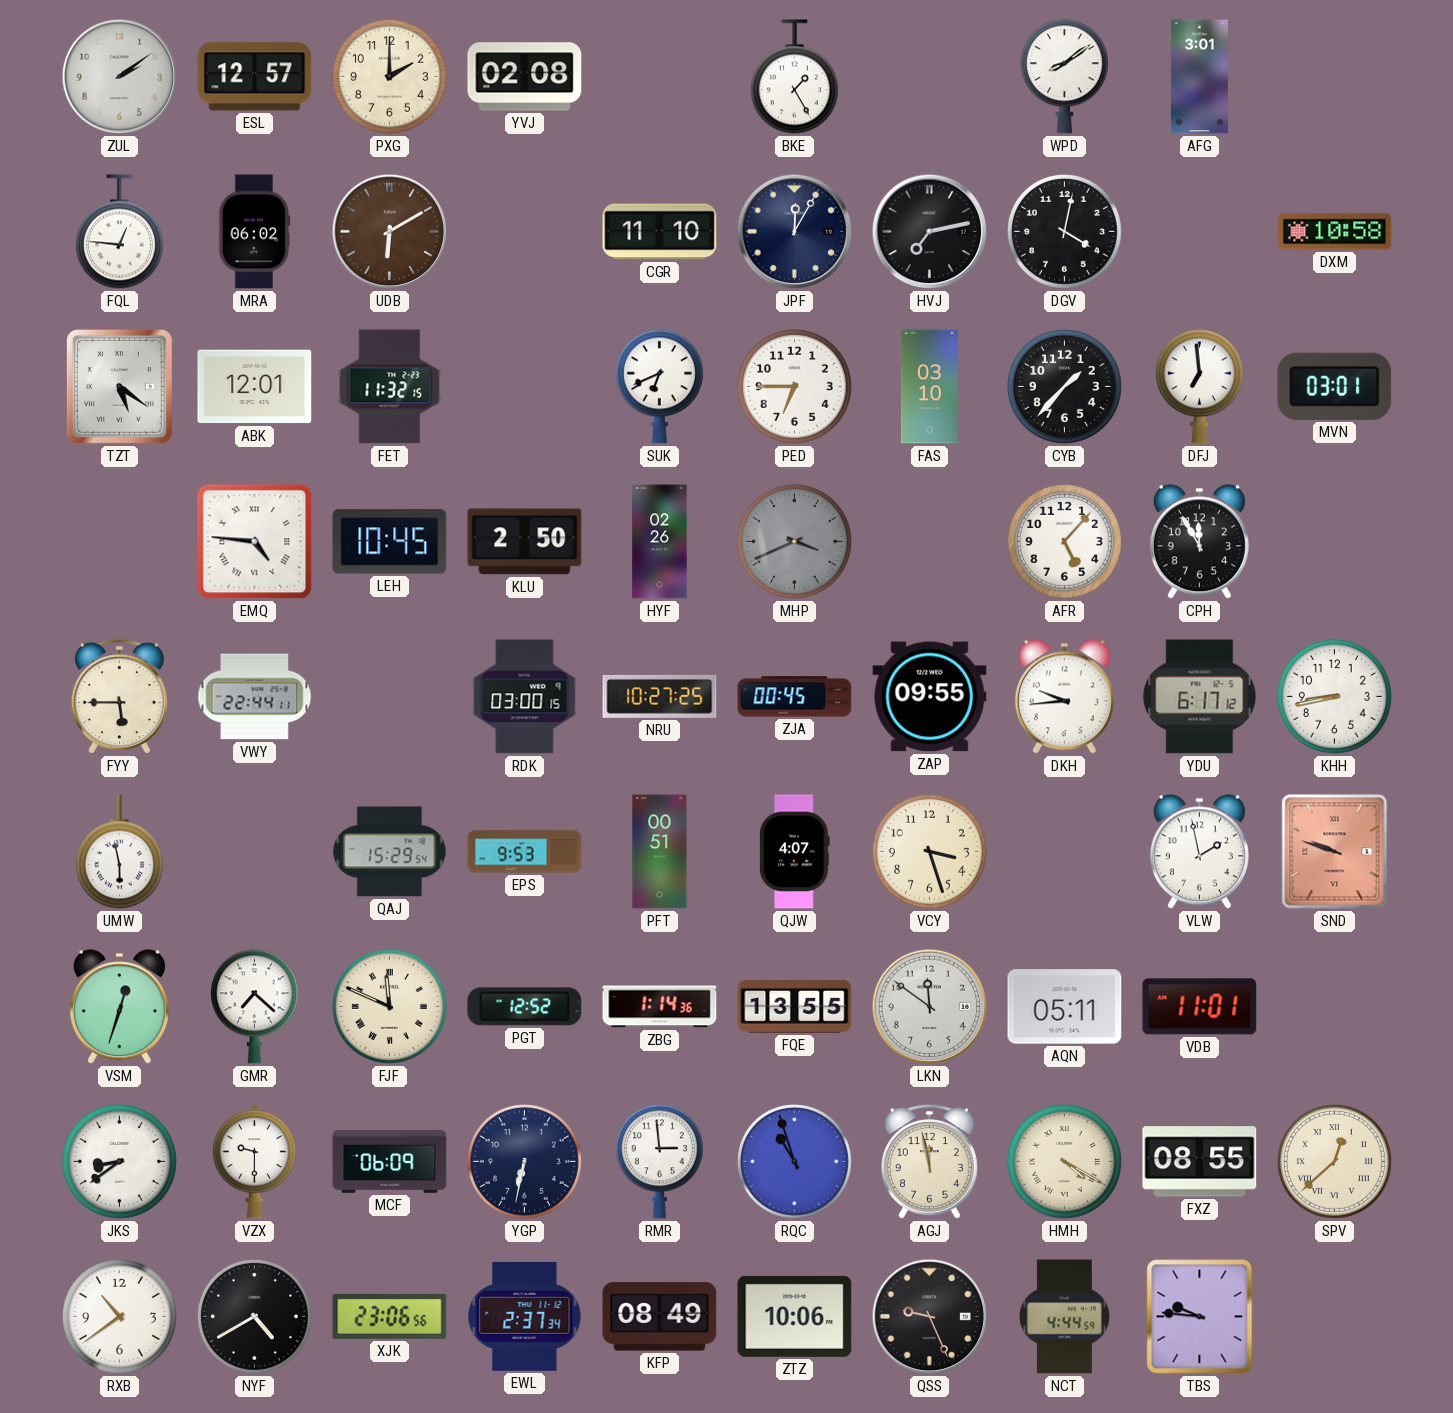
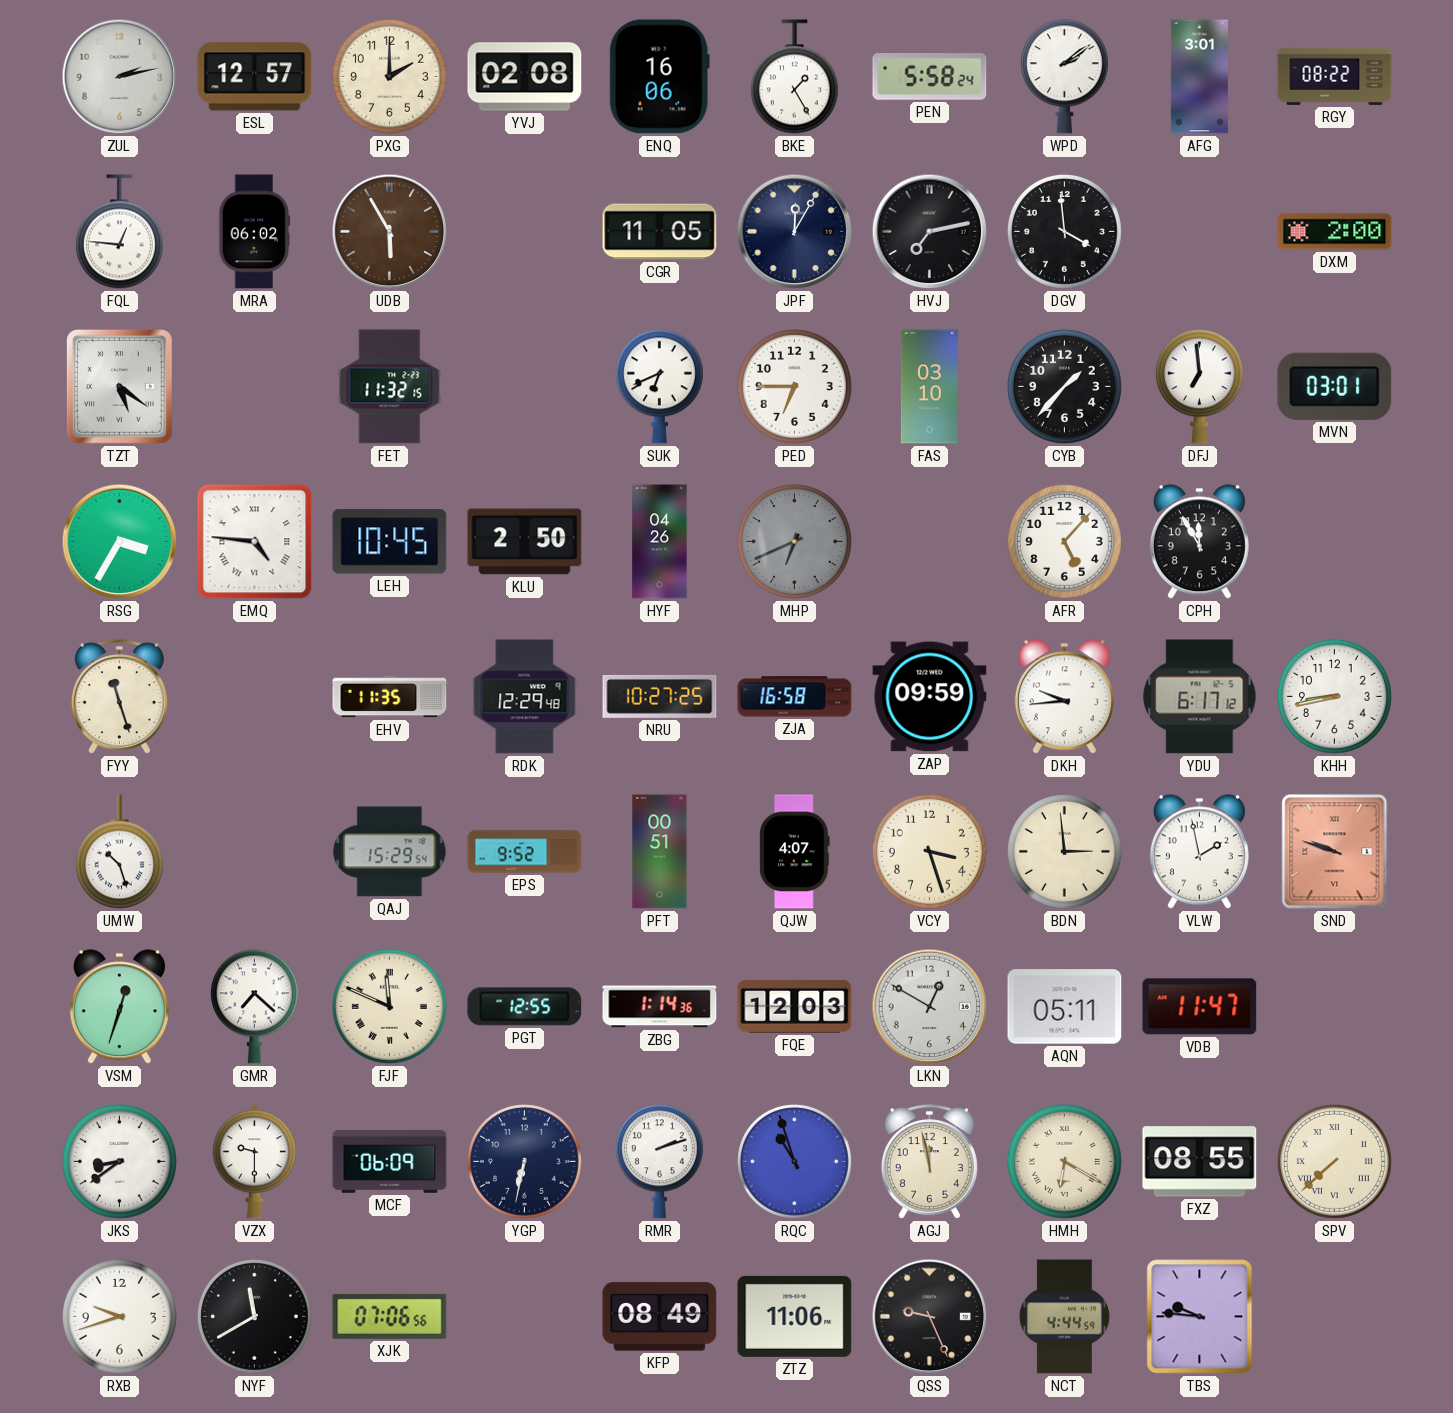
ZUL: 2:09 -> 2:13
ENQ: none -> 16:06
PEN: none -> 5:58
WPD: 8:09 -> 2:09
RGY: none -> 08:22
UDB: 6:10 -> 5:55
CGR: 11:10 -> 11:05
DGV: 4:02 -> 3:59
DXM: 10:58 -> 2:00
ABK: 12:01 -> none
RSG: none -> 3:35
HYF: 02:26 -> 04:26
MHP: 3:41 -> 6:41
FYY: 5:45 -> 11:27
VWY: 22:44 -> none
EHV: none -> 11:35
RDK: 03:00 -> 12:29
ZJA: 00:45 -> 16:58
ZAP: 09:55 -> 09:59
UMW: 5:58 -> 10:27
EPS: 9:53 -> 9:52
BDN: none -> 2:59
PGT: 12:52 -> 12:55
FQE: 13:55 -> 12:03
LKN: 11:51 -> 12:50
VDB: 11:01 -> 11:47
RMR: 2:59 -> 2:12
HMH: 4:20 -> 6:20
SPV: 12:38 -> 7:38
RXB: 10:39 -> 9:42
NYF: 4:40 -> 11:40
XJK: 23:06 -> 07:06
EWL: 2:37 -> none
ZTZ: 10:06 -> 11:06
